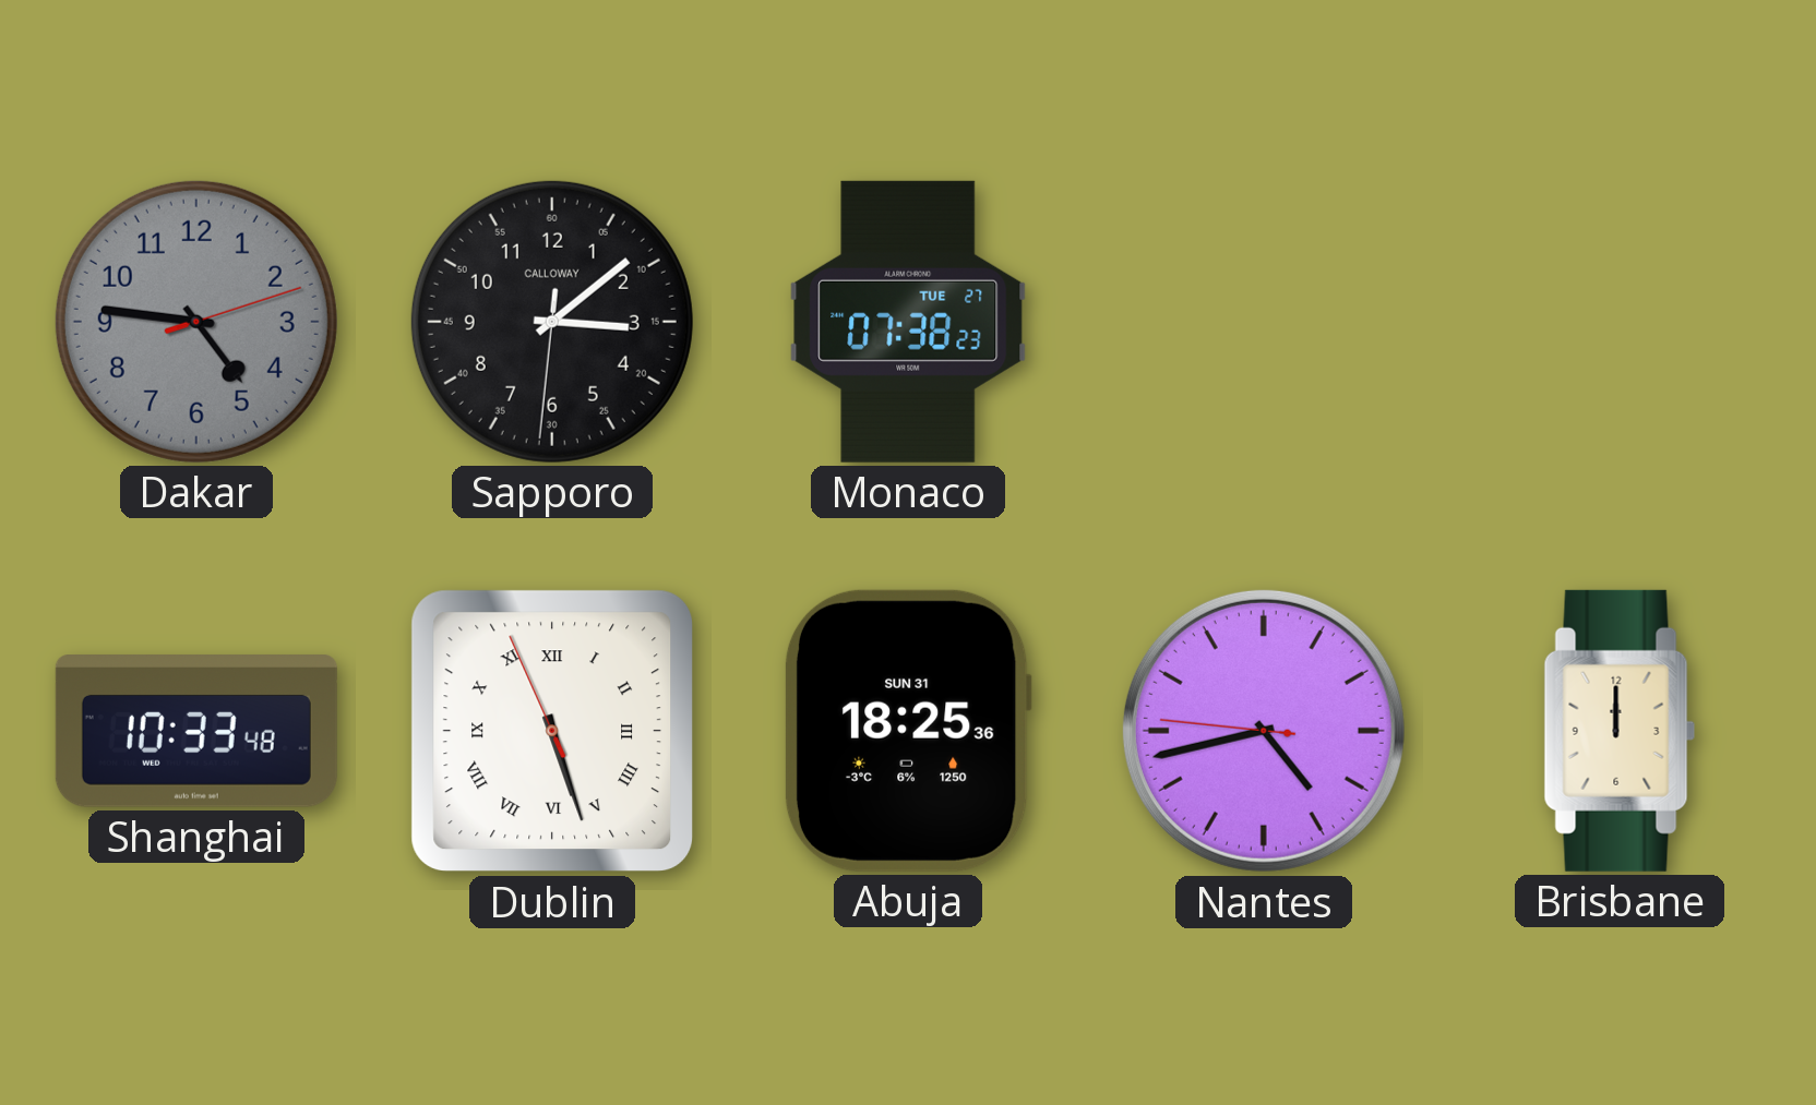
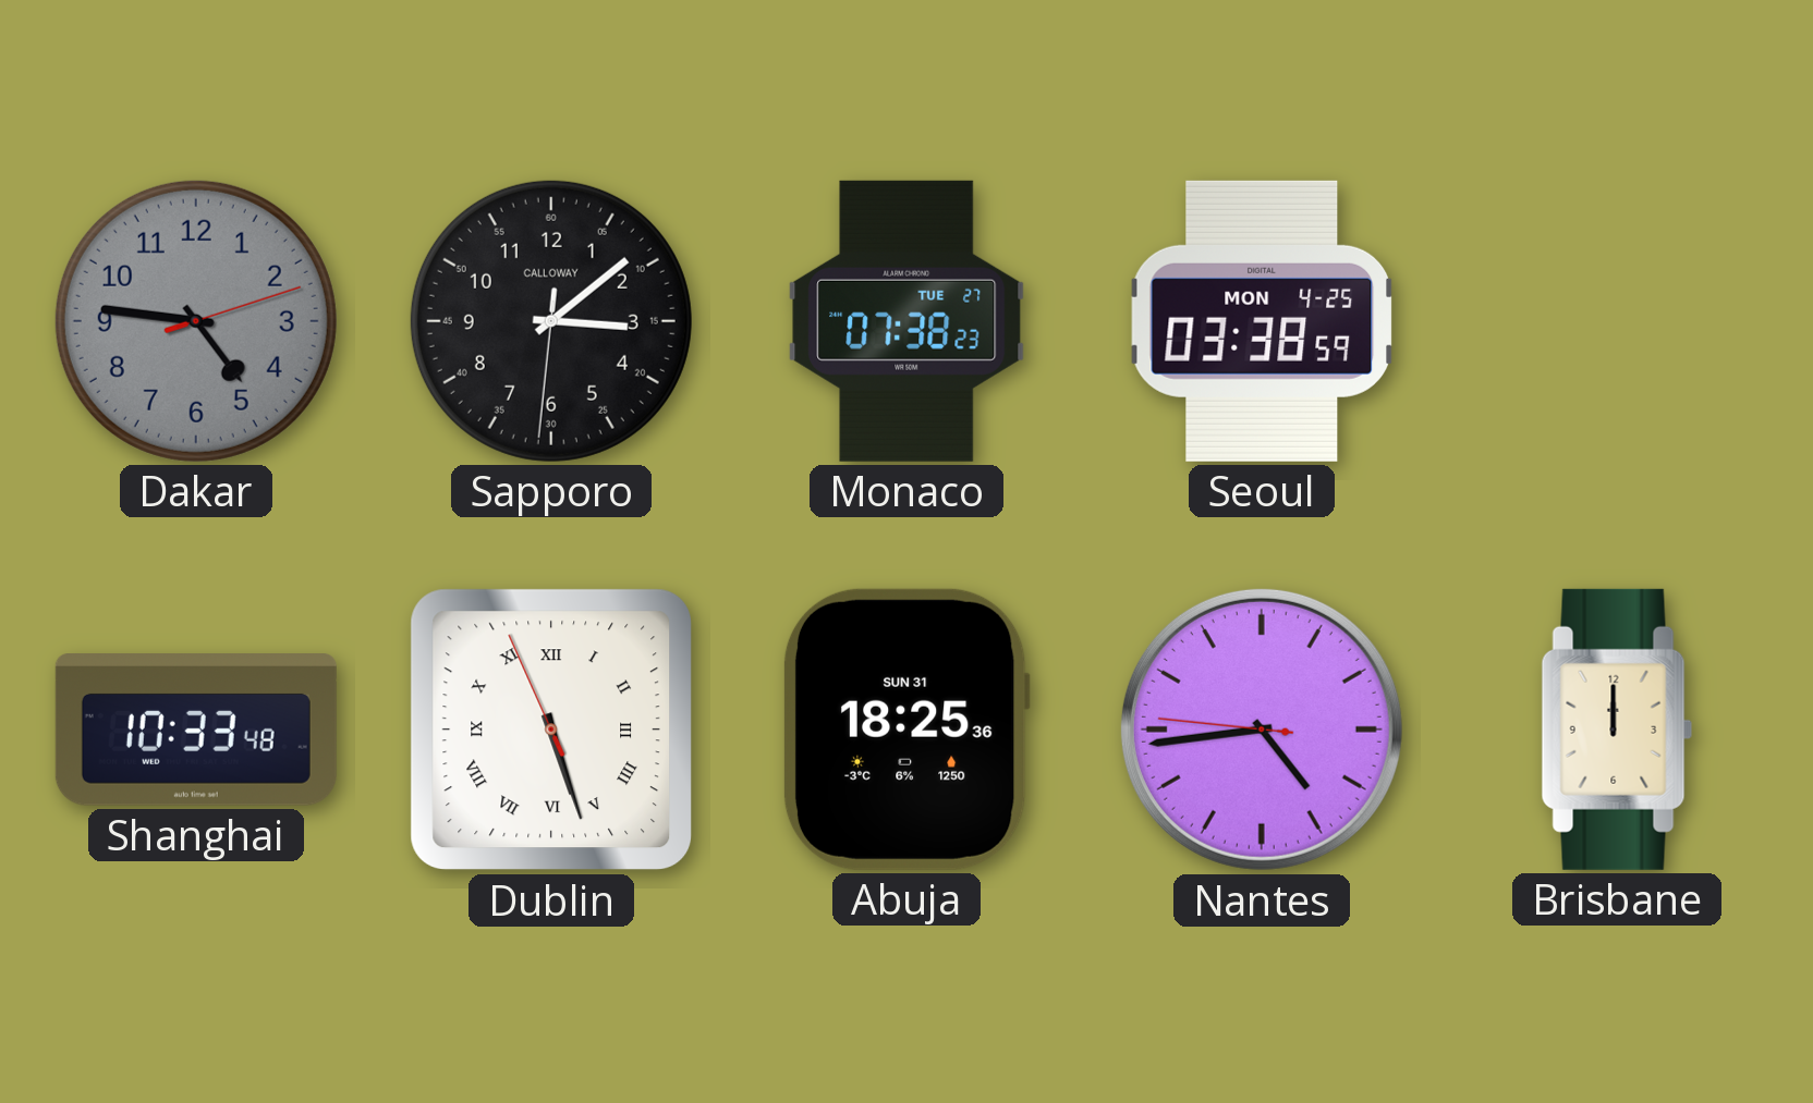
Seoul: none -> 03:38
Nantes: 4:42 -> 4:43
